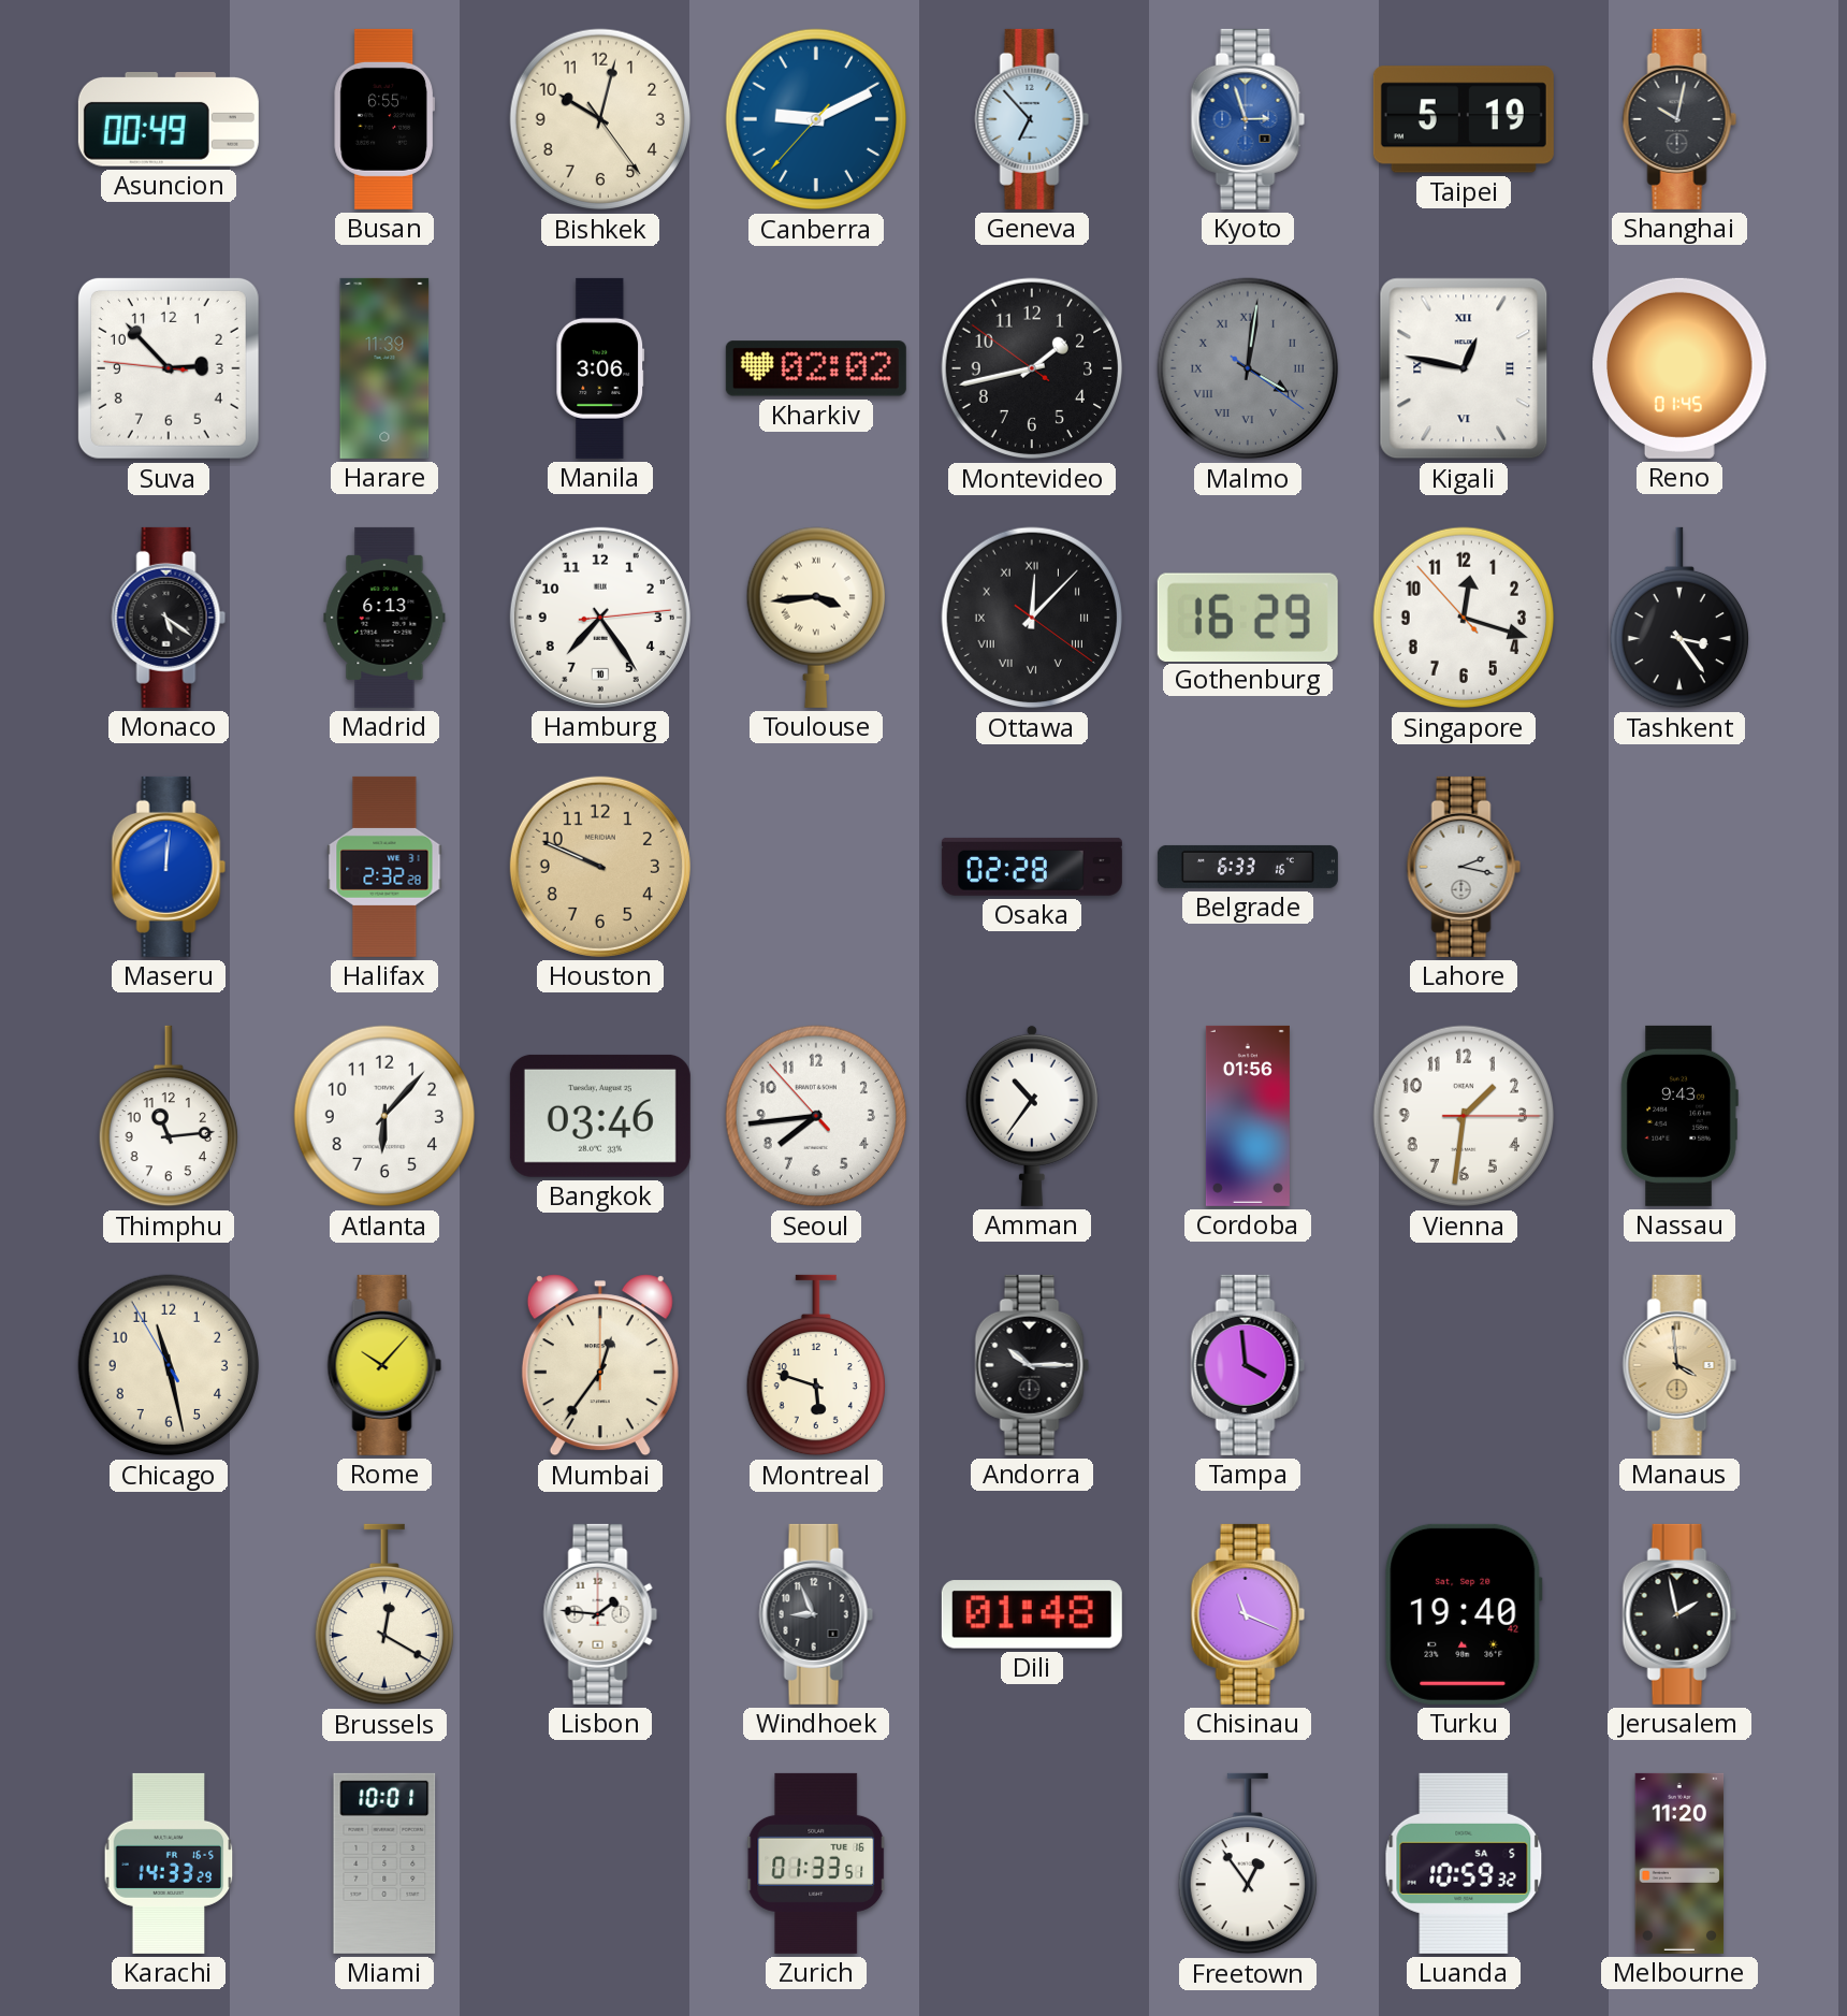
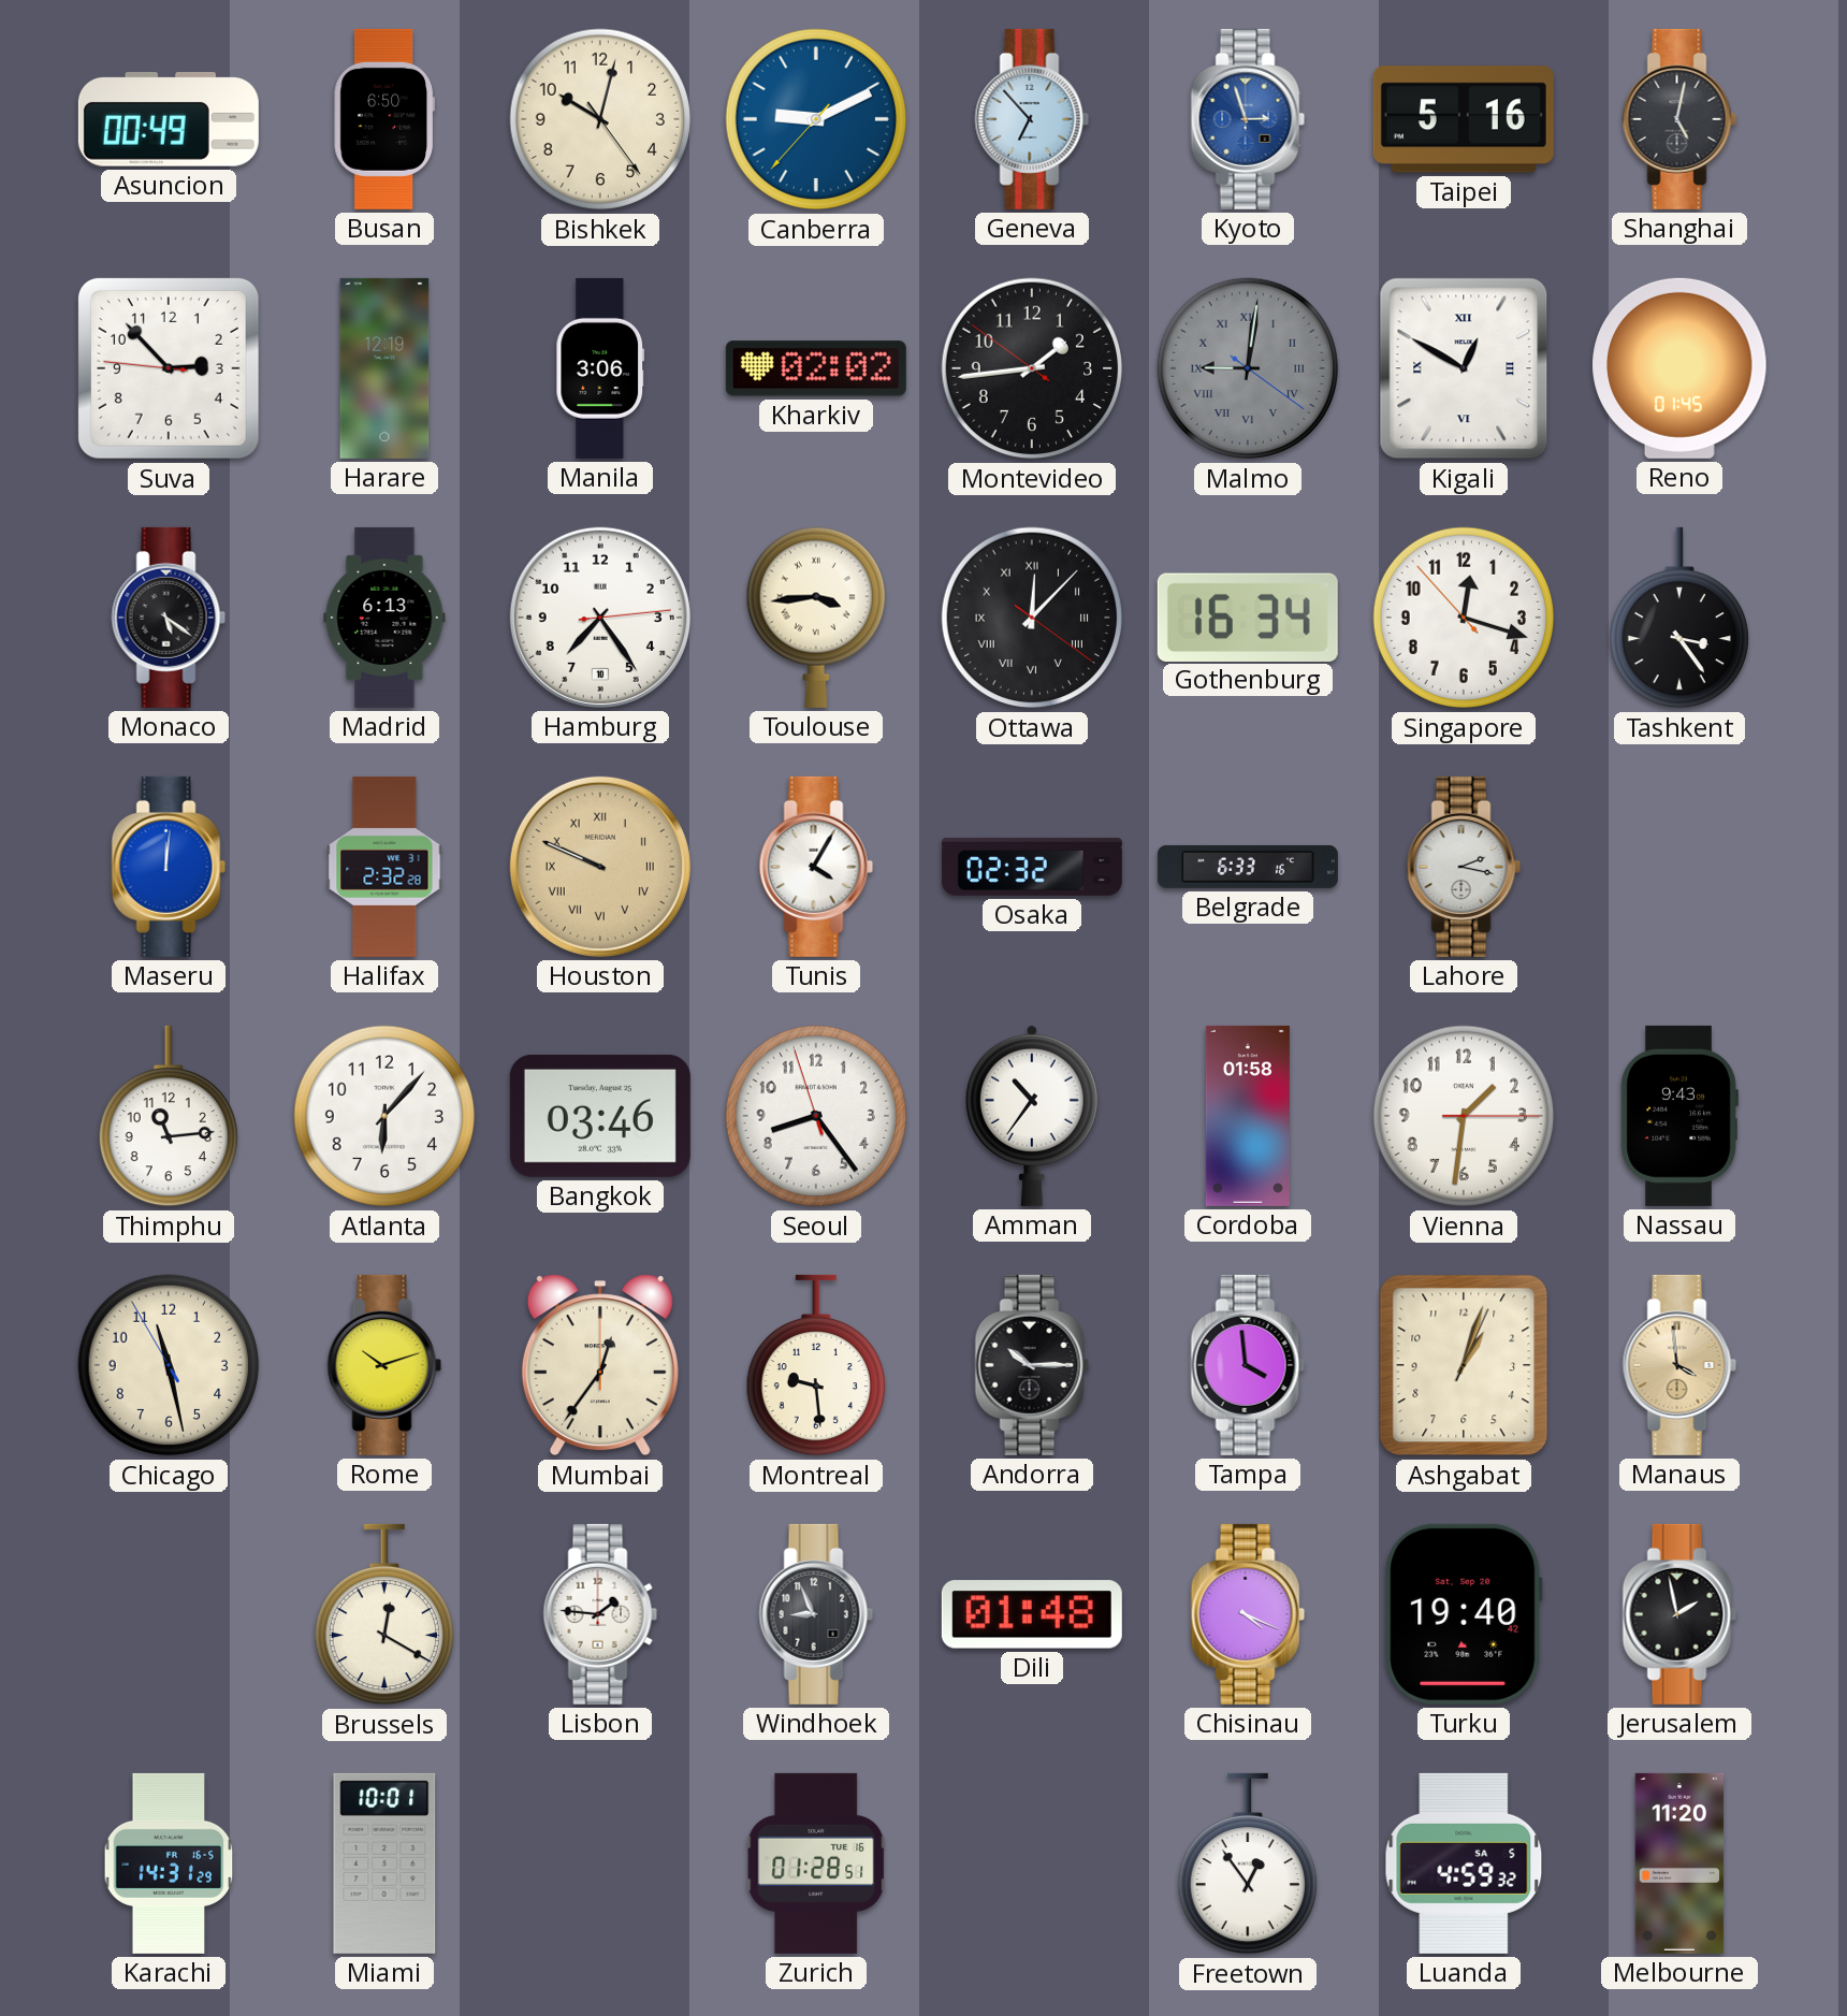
Busan: 6:55 -> 6:50
Taipei: 5:19 -> 5:16
Shanghai: 10:02 -> 5:02
Harare: 11:39 -> 12:19
Montevideo: 1:42 -> 1:43
Malmo: 4:01 -> 9:01
Kigali: 12:47 -> 12:50
Gothenburg: 16:29 -> 16:34
Houston numerals: Arabic -> Roman
Tunis: none -> 4:05
Osaka: 02:28 -> 02:32
Seoul: 7:43 -> 8:23
Cordoba: 01:56 -> 01:58
Rome: 10:07 -> 10:12
Montreal: 5:48 -> 9:29
Ashgabat: none -> 1:03
Chisinau: 11:19 -> 4:19
Karachi: 14:33 -> 14:31
Zurich: 01:33 -> 01:28
Luanda: 10:59 -> 4:59
